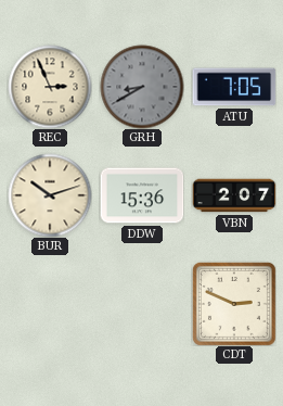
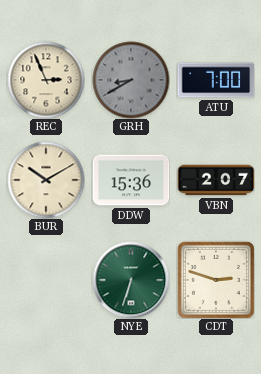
ATU: 7:05 -> 7:00
BUR: 10:12 -> 10:10
NYE: none -> 6:33
CDT: 2:49 -> 2:48
